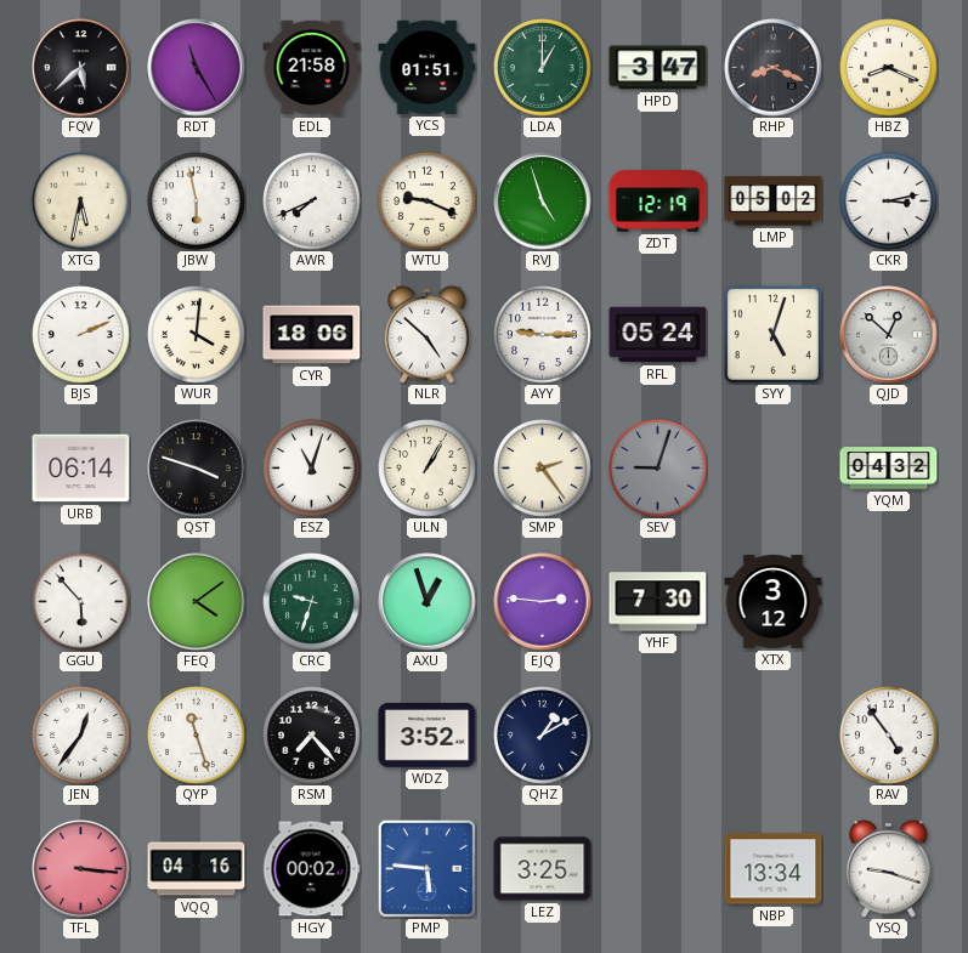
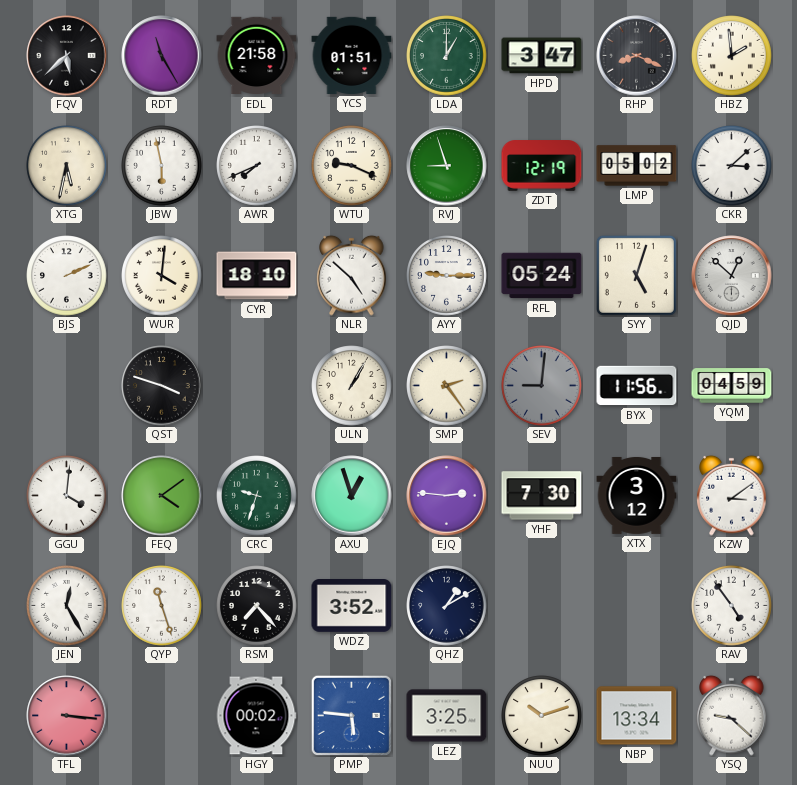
HBZ: 8:19 -> 1:59
RVJ: 4:57 -> 8:57
CKR: 3:13 -> 3:08
CYR: 18:06 -> 18:10
URB: 06:14 -> none
ESZ: 11:03 -> none
SEV: 9:03 -> 9:01
BYX: none -> 11:56
YQM: 04:32 -> 04:59
GGU: 5:53 -> 4:01
KZW: none -> 3:09
JEN: 12:36 -> 12:25
VQQ: 04:16 -> none
NUU: none -> 10:12
YSQ: 9:18 -> 9:22
